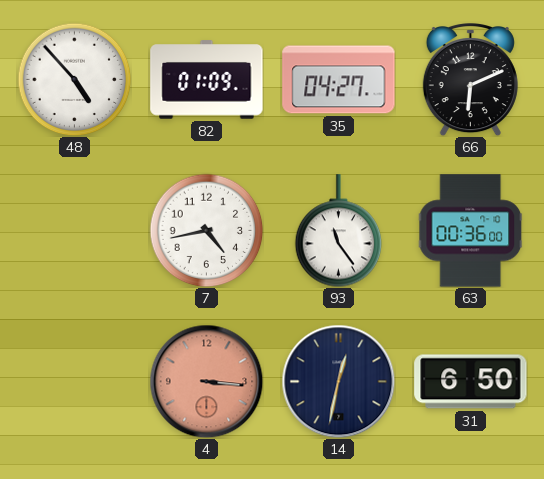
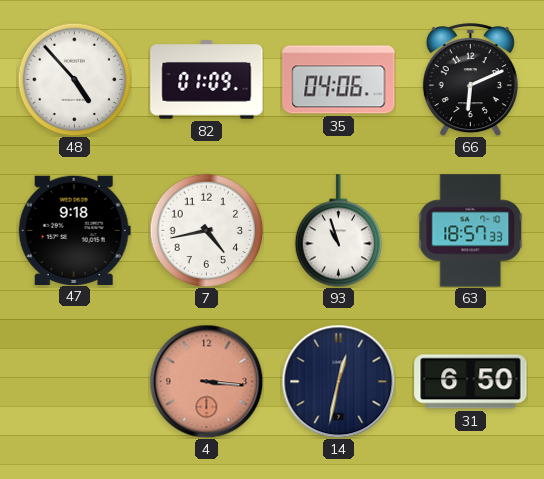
35: 04:27 -> 04:06
47: none -> 9:18
93: 11:24 -> 10:57
63: 00:36 -> 18:57
